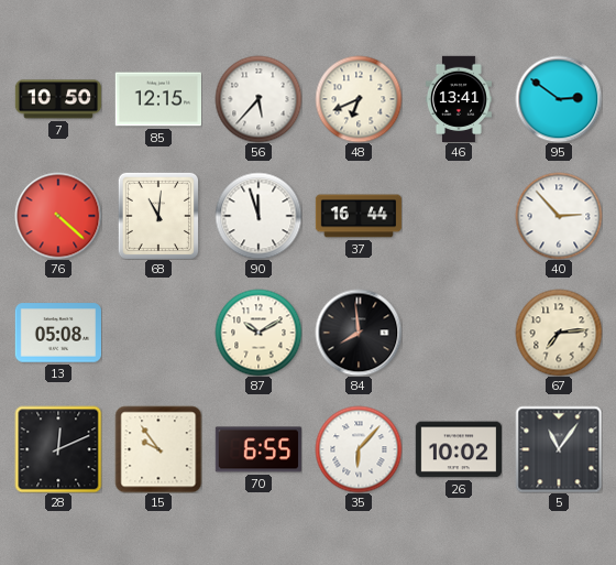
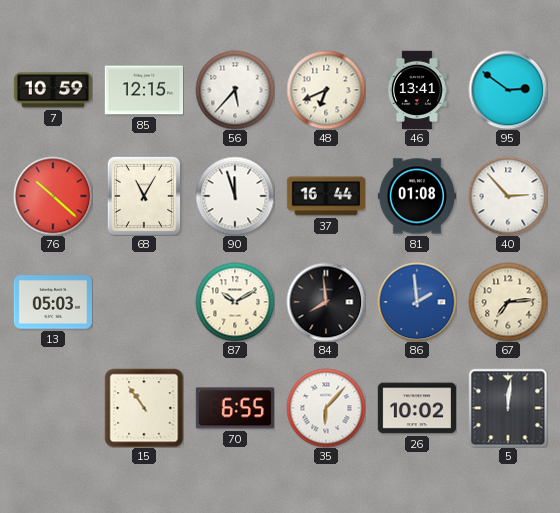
7: 10:50 -> 10:59
76: 4:22 -> 10:22
68: 11:01 -> 11:05
81: none -> 01:08
13: 05:08 -> 05:03
86: none -> 1:59
28: 12:11 -> none
15: 9:54 -> 10:54
5: 11:06 -> 12:01
